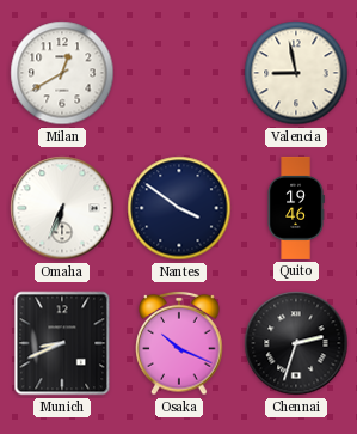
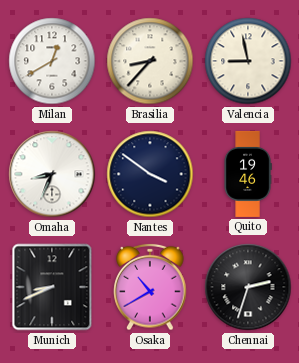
Brasilia: none -> 8:37
Omaha: 6:34 -> 8:34
Osaka: 10:19 -> 10:40
